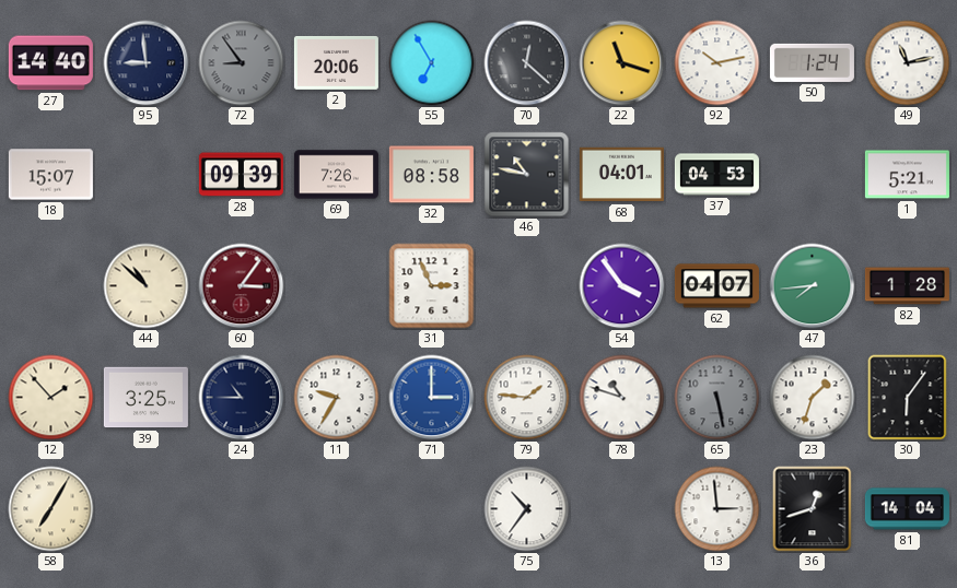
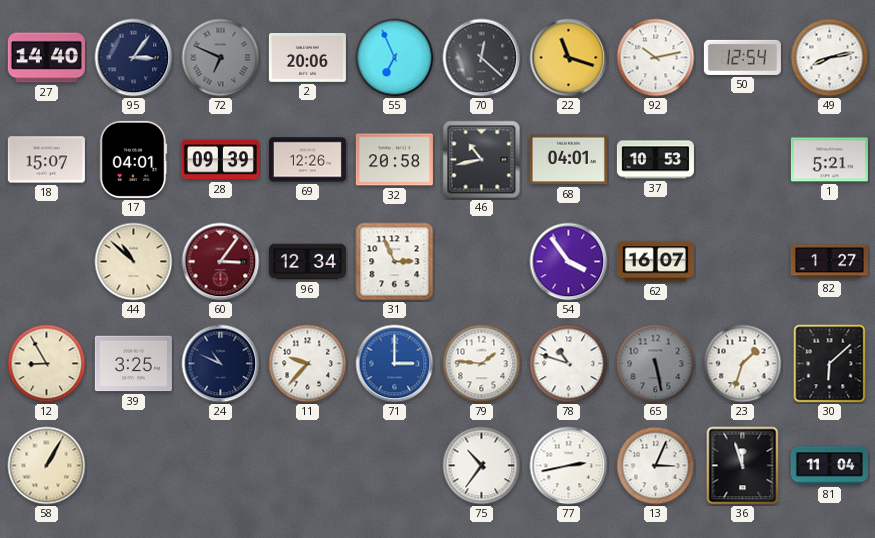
95: 8:59 -> 3:06
72: 8:54 -> 6:49
55: 6:55 -> 6:56
50: 1:24 -> 12:54
49: 11:13 -> 8:13
17: none -> 04:01
69: 7:26 -> 12:26
32: 08:58 -> 20:58
46: 10:47 -> 10:43
37: 04:53 -> 10:53
96: none -> 12:34
62: 04:07 -> 16:07
47: 7:44 -> none
82: 1:28 -> 1:27
12: 1:53 -> 8:55
24: 10:45 -> 10:49
11: 9:35 -> 9:37
30: 6:06 -> 6:08
58: 7:05 -> 1:05
77: none -> 2:43
13: 2:59 -> 3:04
36: 12:42 -> 11:57
81: 14:04 -> 11:04
